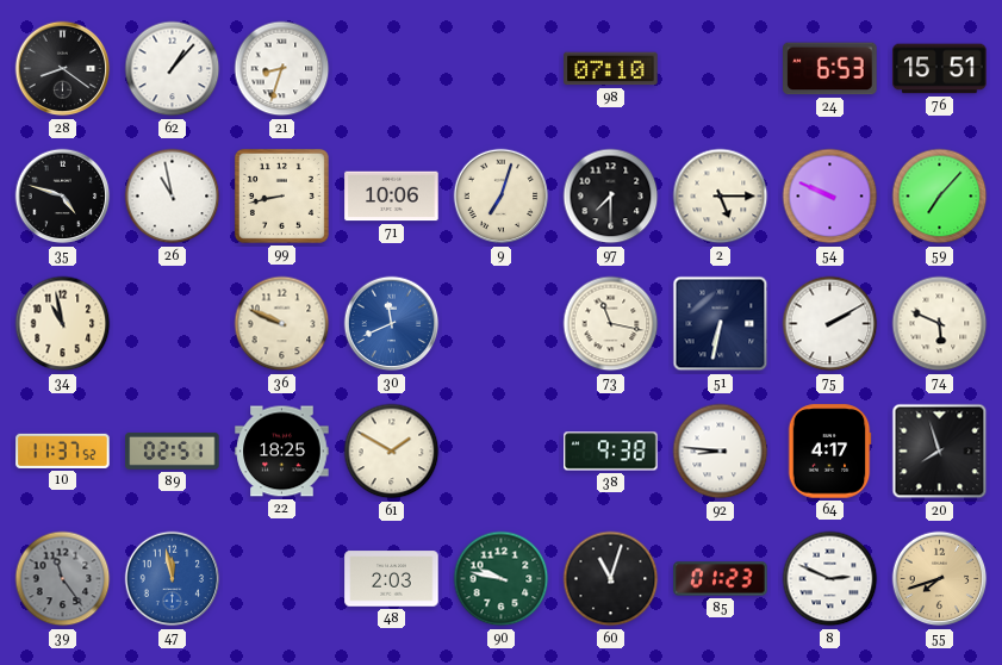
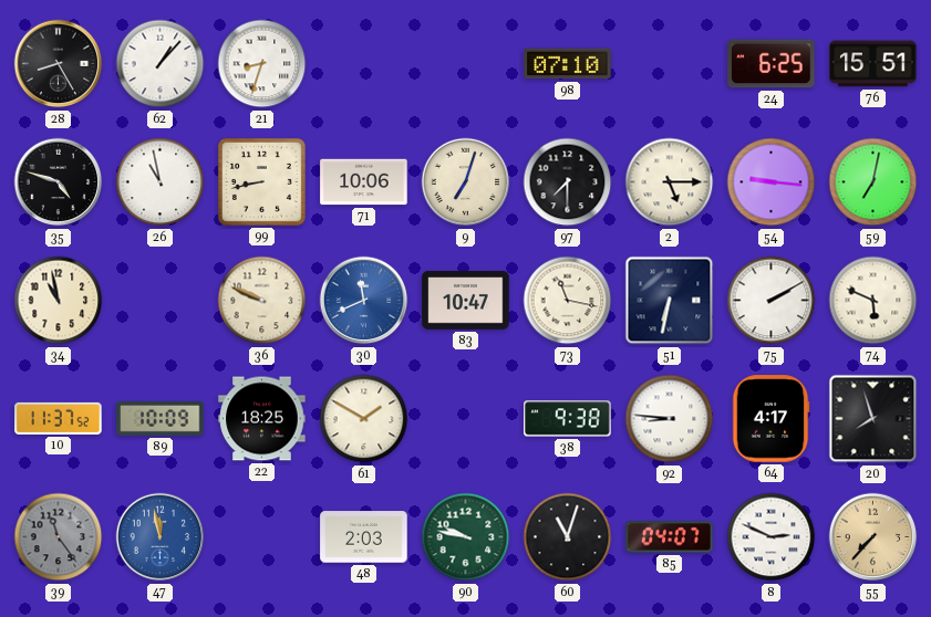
28: 8:21 -> 8:25
24: 6:53 -> 6:25
54: 9:49 -> 9:16
59: 7:07 -> 7:02
83: none -> 10:47
89: 02:51 -> 10:09
85: 01:23 -> 04:07
55: 7:42 -> 7:37
